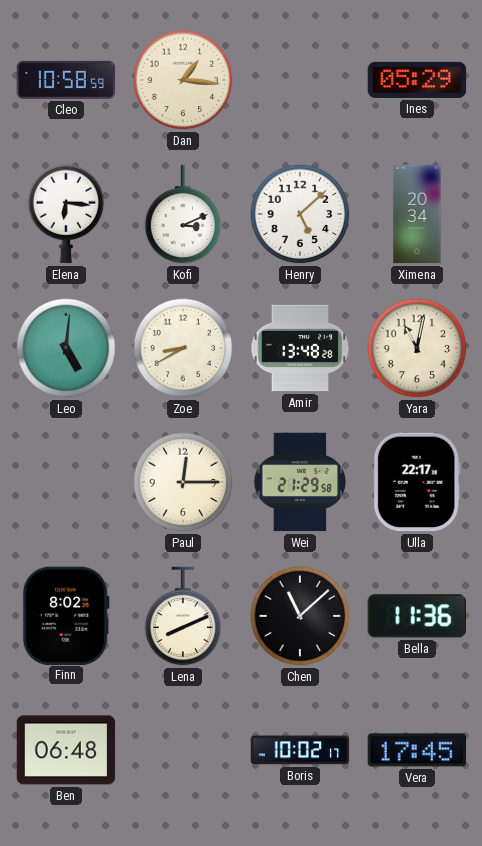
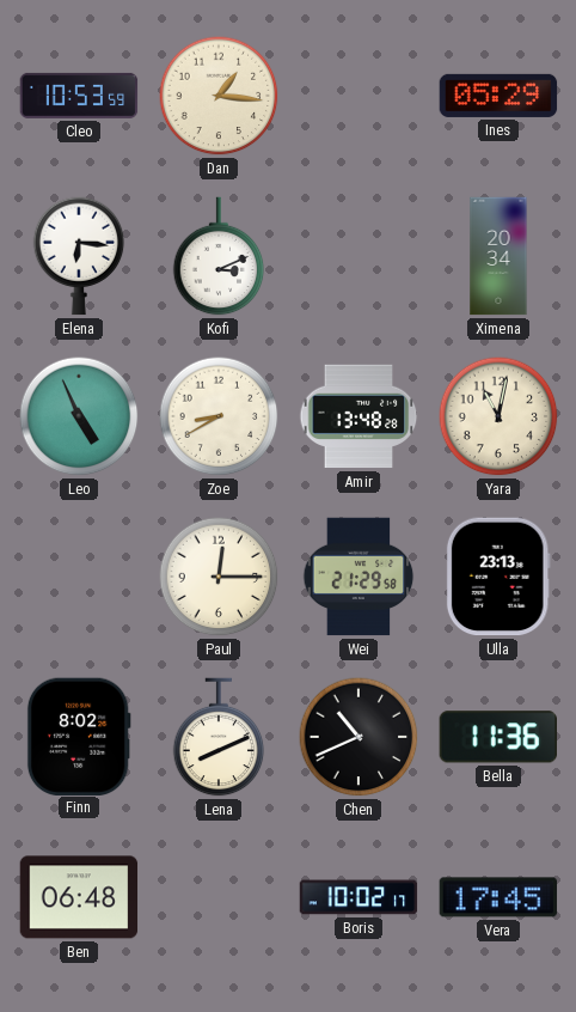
Cleo: 10:58 -> 10:53
Henry: 5:08 -> none
Leo: 5:01 -> 4:56
Ulla: 22:17 -> 23:13
Chen: 11:08 -> 10:41
